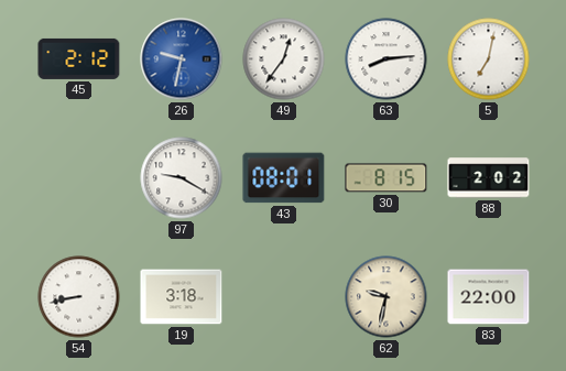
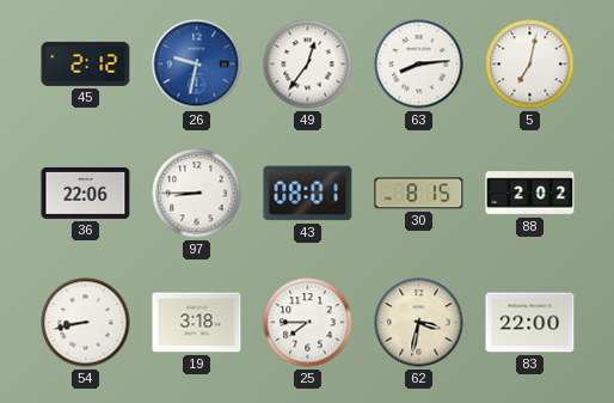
36: none -> 22:06
97: 9:20 -> 8:45
25: none -> 7:45
62: 9:32 -> 3:32
